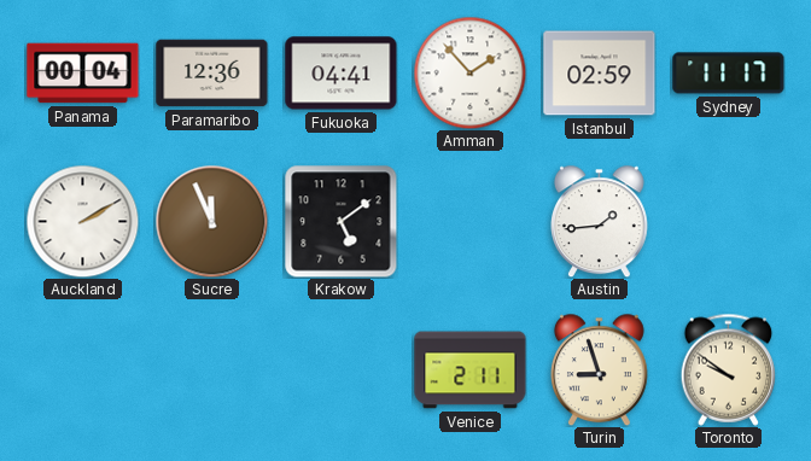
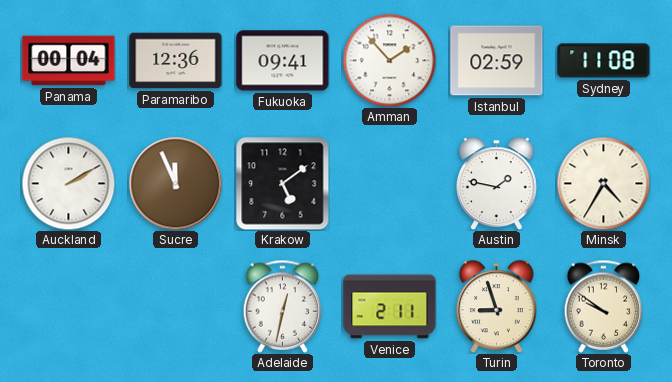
Fukuoka: 04:41 -> 09:41
Sydney: 11:17 -> 11:08
Austin: 1:44 -> 1:47
Minsk: none -> 4:35
Adelaide: none -> 12:32
